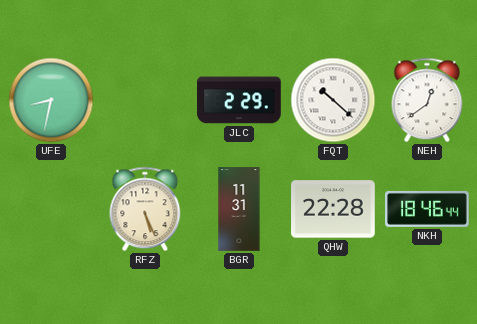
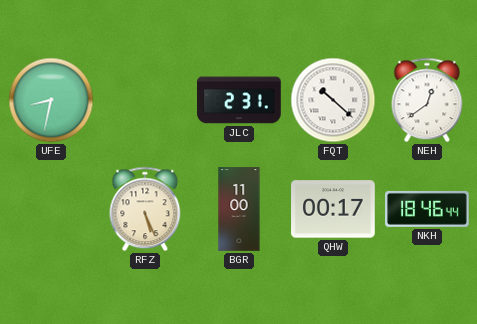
JLC: 2:29 -> 2:31
BGR: 11:31 -> 11:00
QHW: 22:28 -> 00:17
